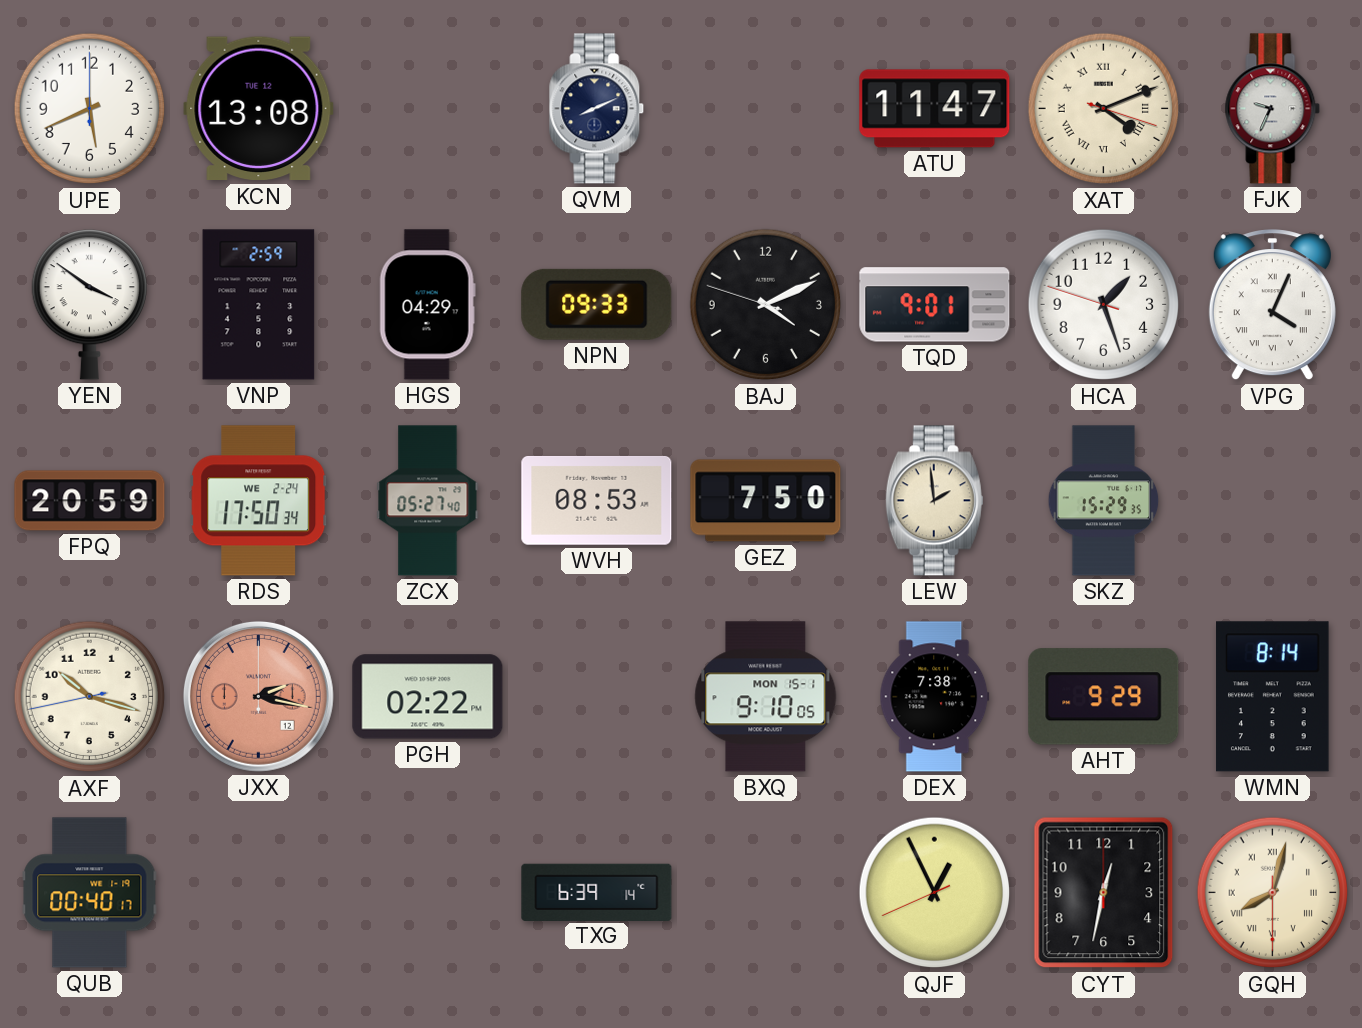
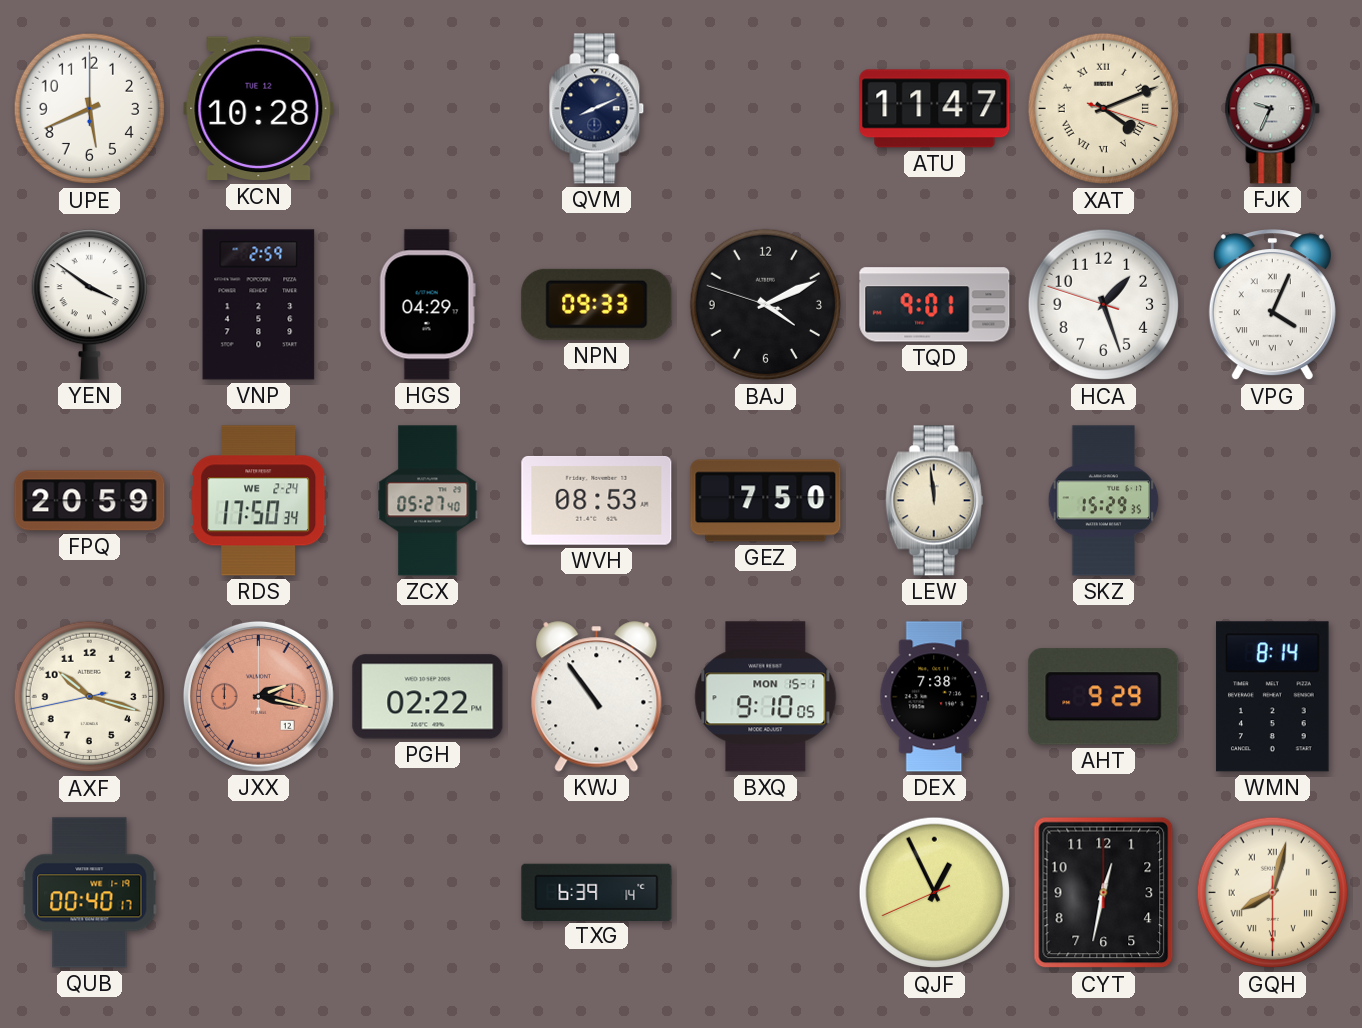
KCN: 13:08 -> 10:28
LEW: 1:59 -> 11:59
KWJ: none -> 10:54
